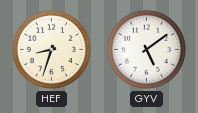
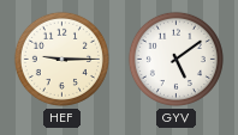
HEF: 8:33 -> 9:15
